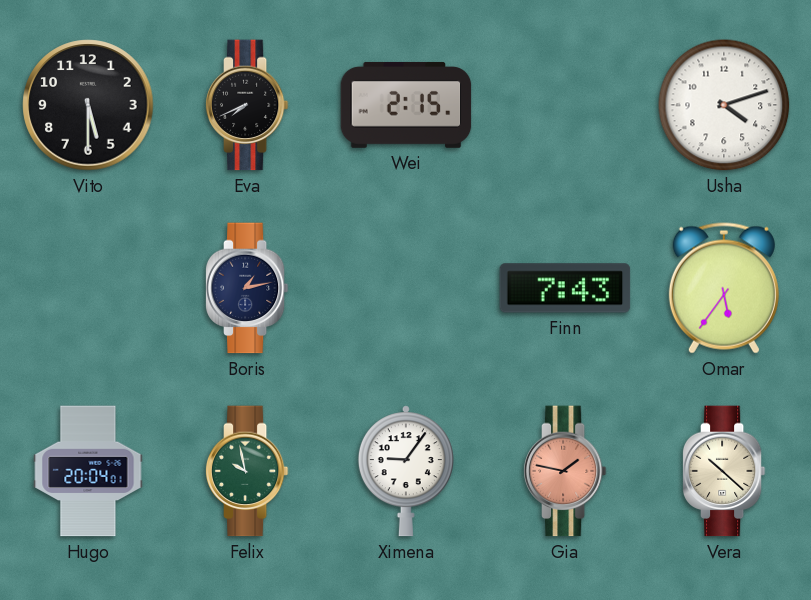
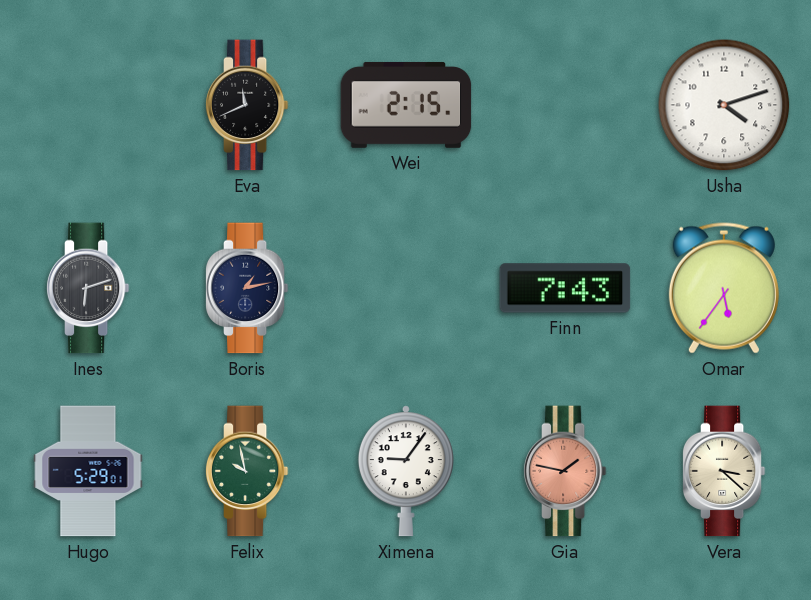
Vito: 5:30 -> none
Eva: 7:41 -> 11:41
Ines: none -> 6:12
Hugo: 20:04 -> 5:29
Vera: 10:22 -> 3:22
